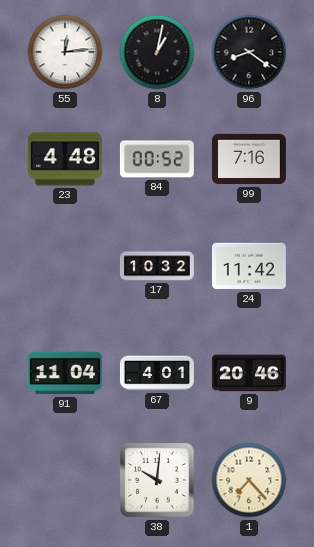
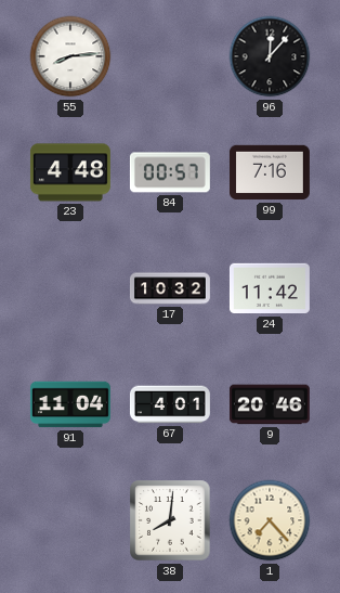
55: 12:14 -> 8:14
8: 1:02 -> none
96: 8:21 -> 12:07
84: 00:52 -> 00:57
38: 10:01 -> 8:01
